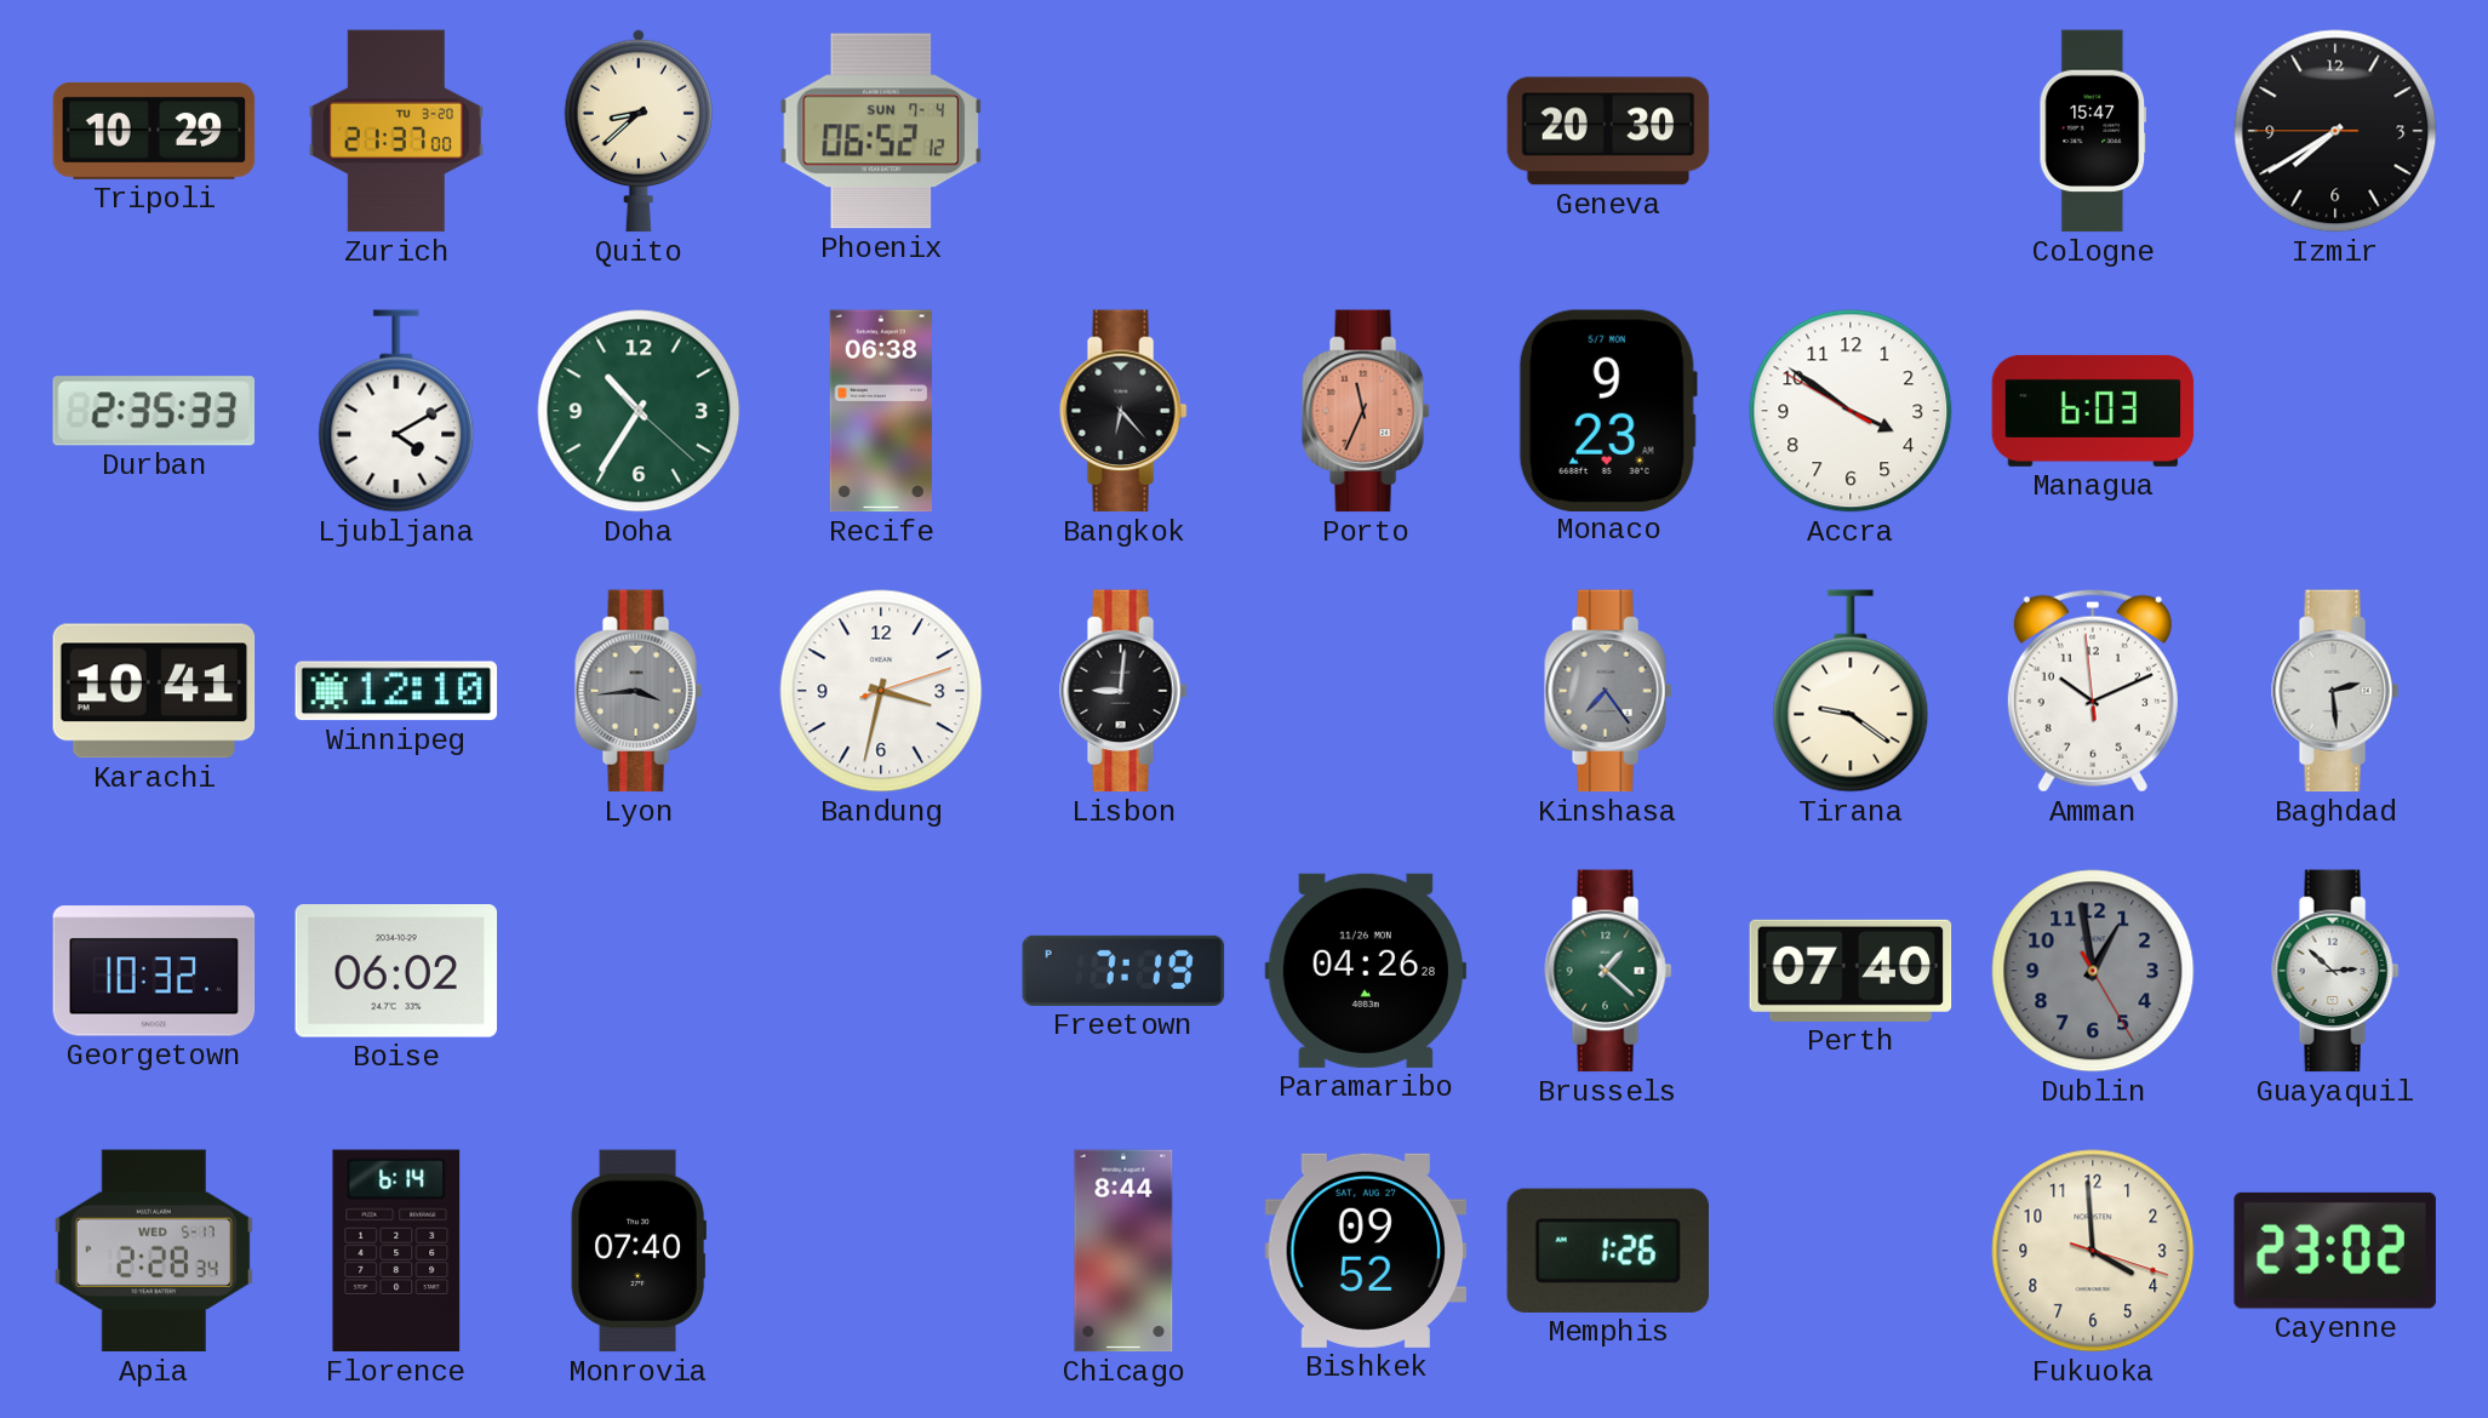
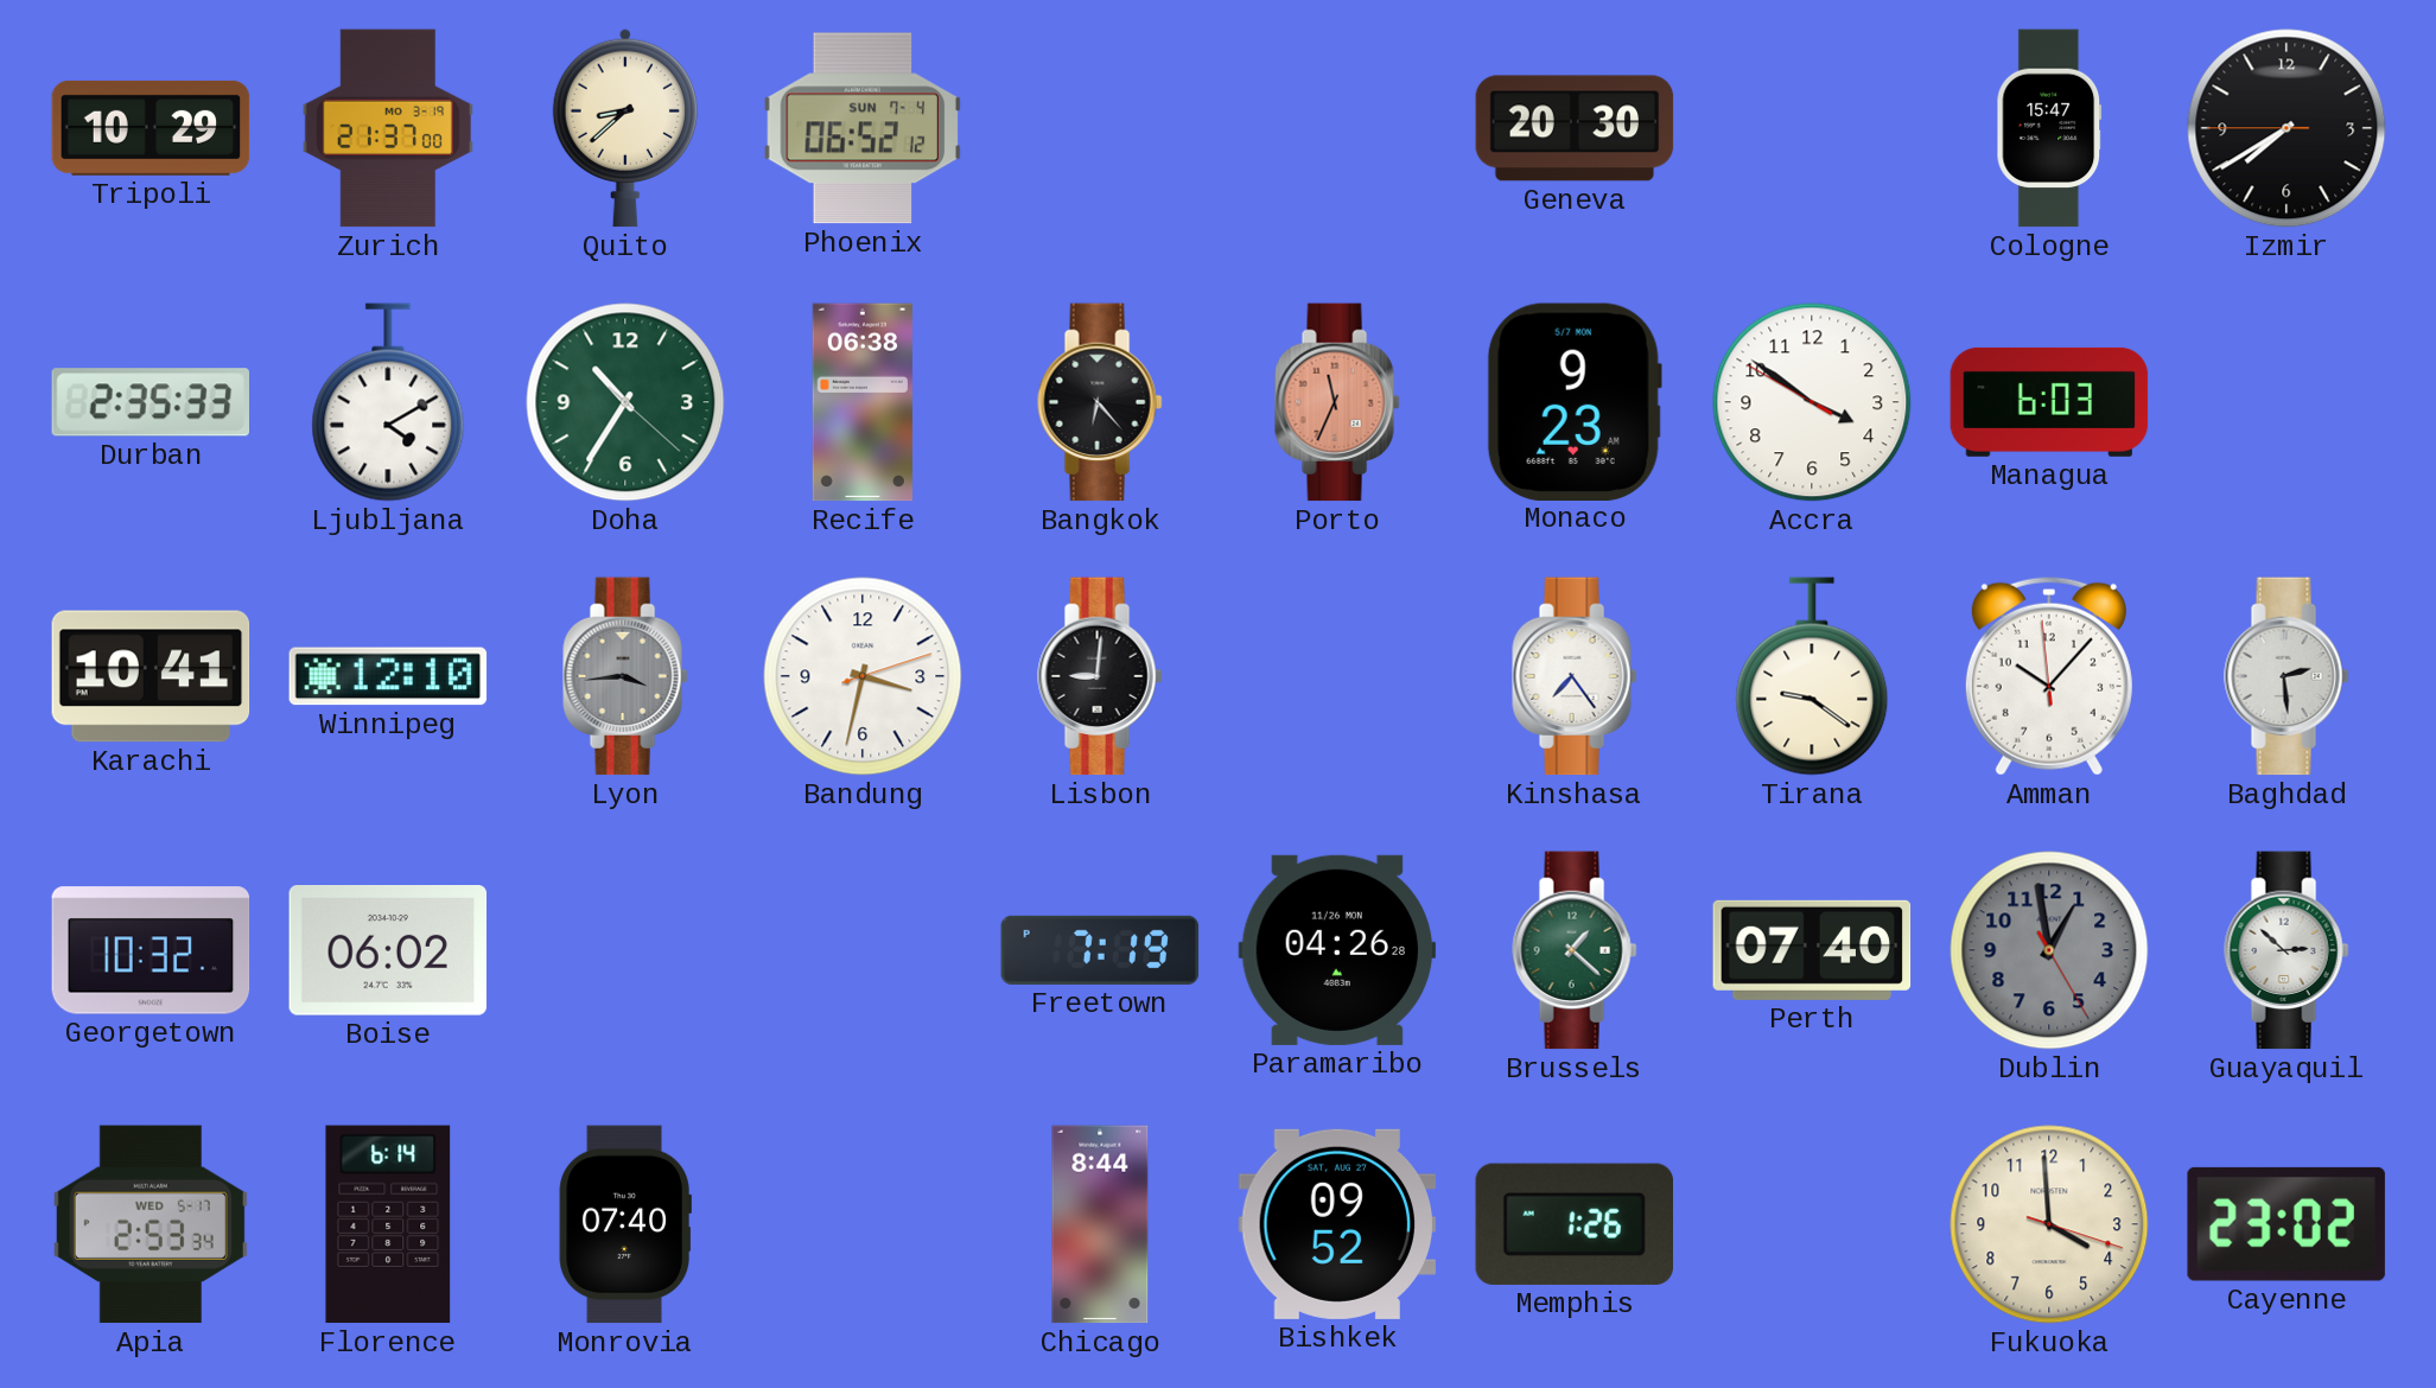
Zurich date: TU 3-20 -> MO 3-19
Kinshasa dial: grey -> white
Amman: 10:10 -> 10:06
Apia: 2:28 -> 2:53
